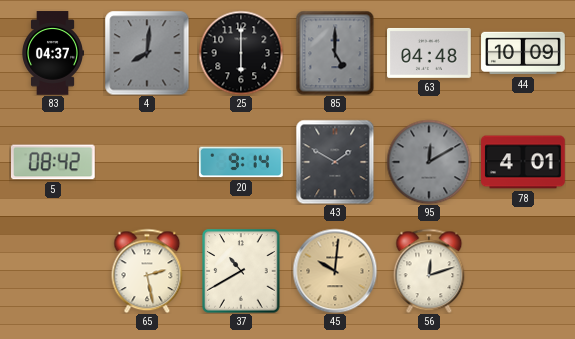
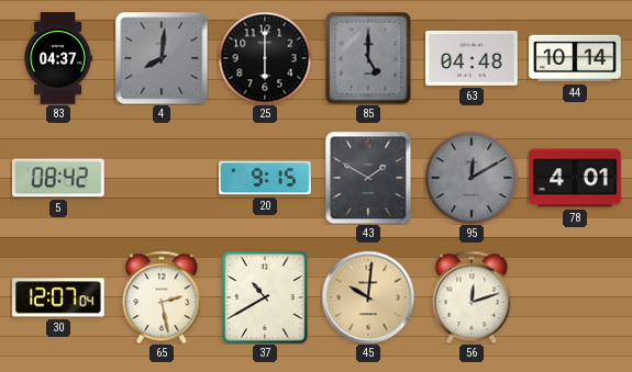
44: 10:09 -> 10:14
20: 9:14 -> 9:15
30: none -> 12:07
